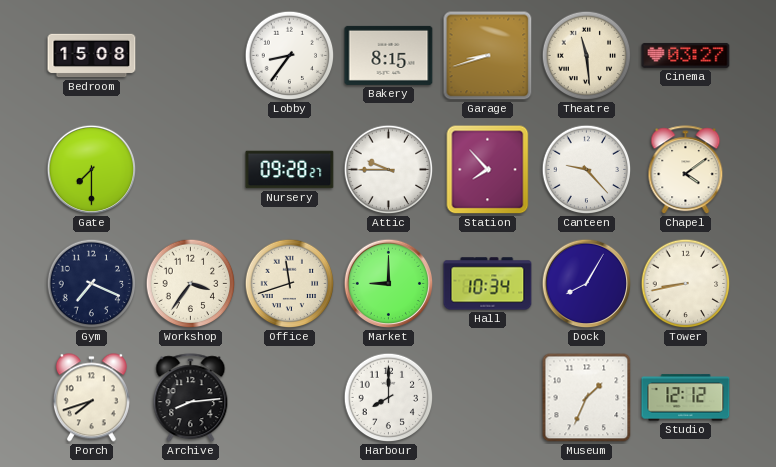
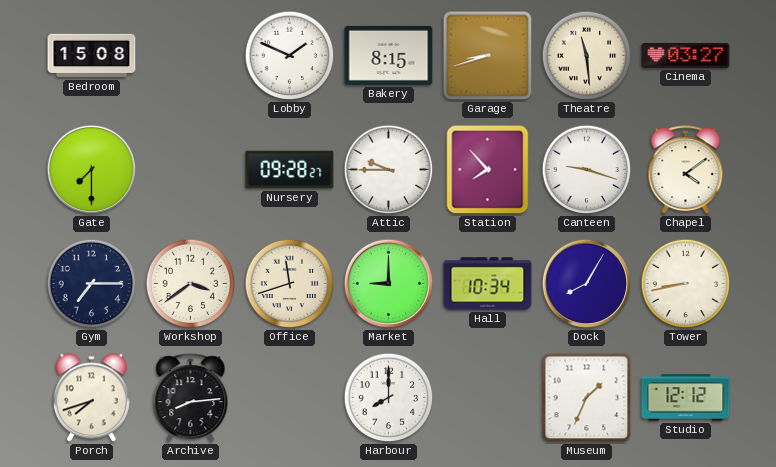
Lobby: 8:36 -> 1:49
Canteen: 9:23 -> 9:18
Gym: 7:19 -> 7:15
Workshop: 3:36 -> 3:39
